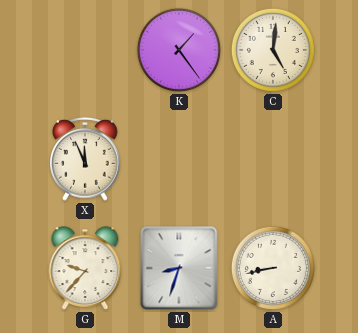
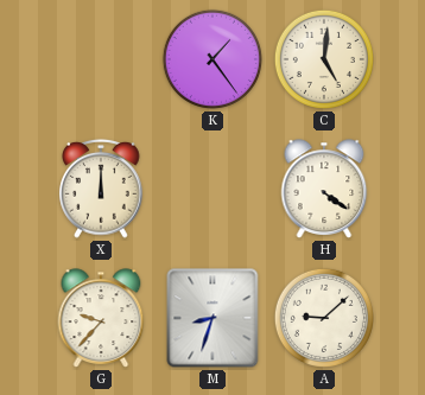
X: 11:56 -> 12:00
H: none -> 4:21
A: 8:43 -> 9:08
